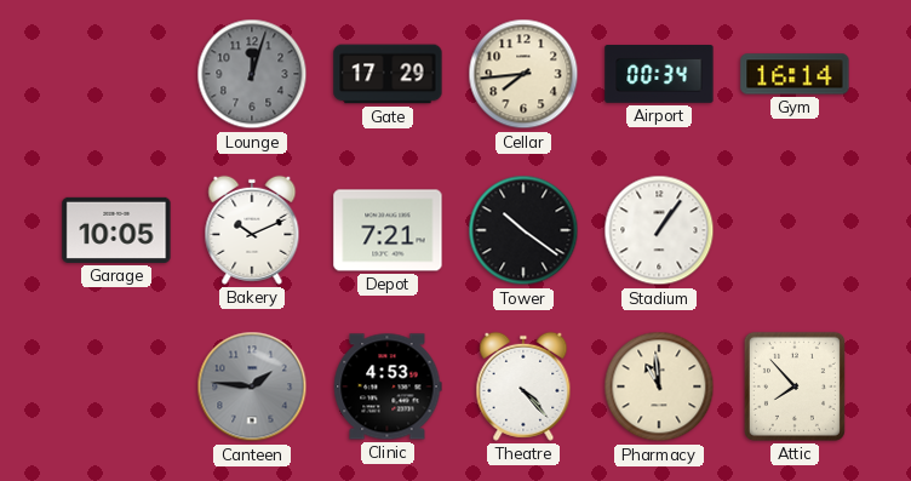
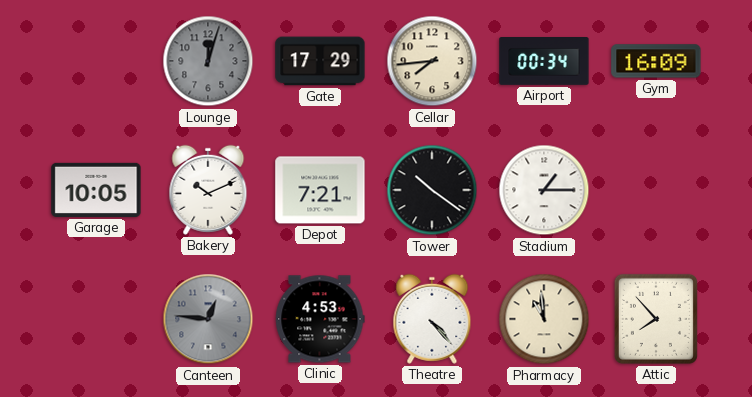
Gym: 16:14 -> 16:09
Stadium: 1:06 -> 1:15
Canteen: 1:46 -> 12:46
